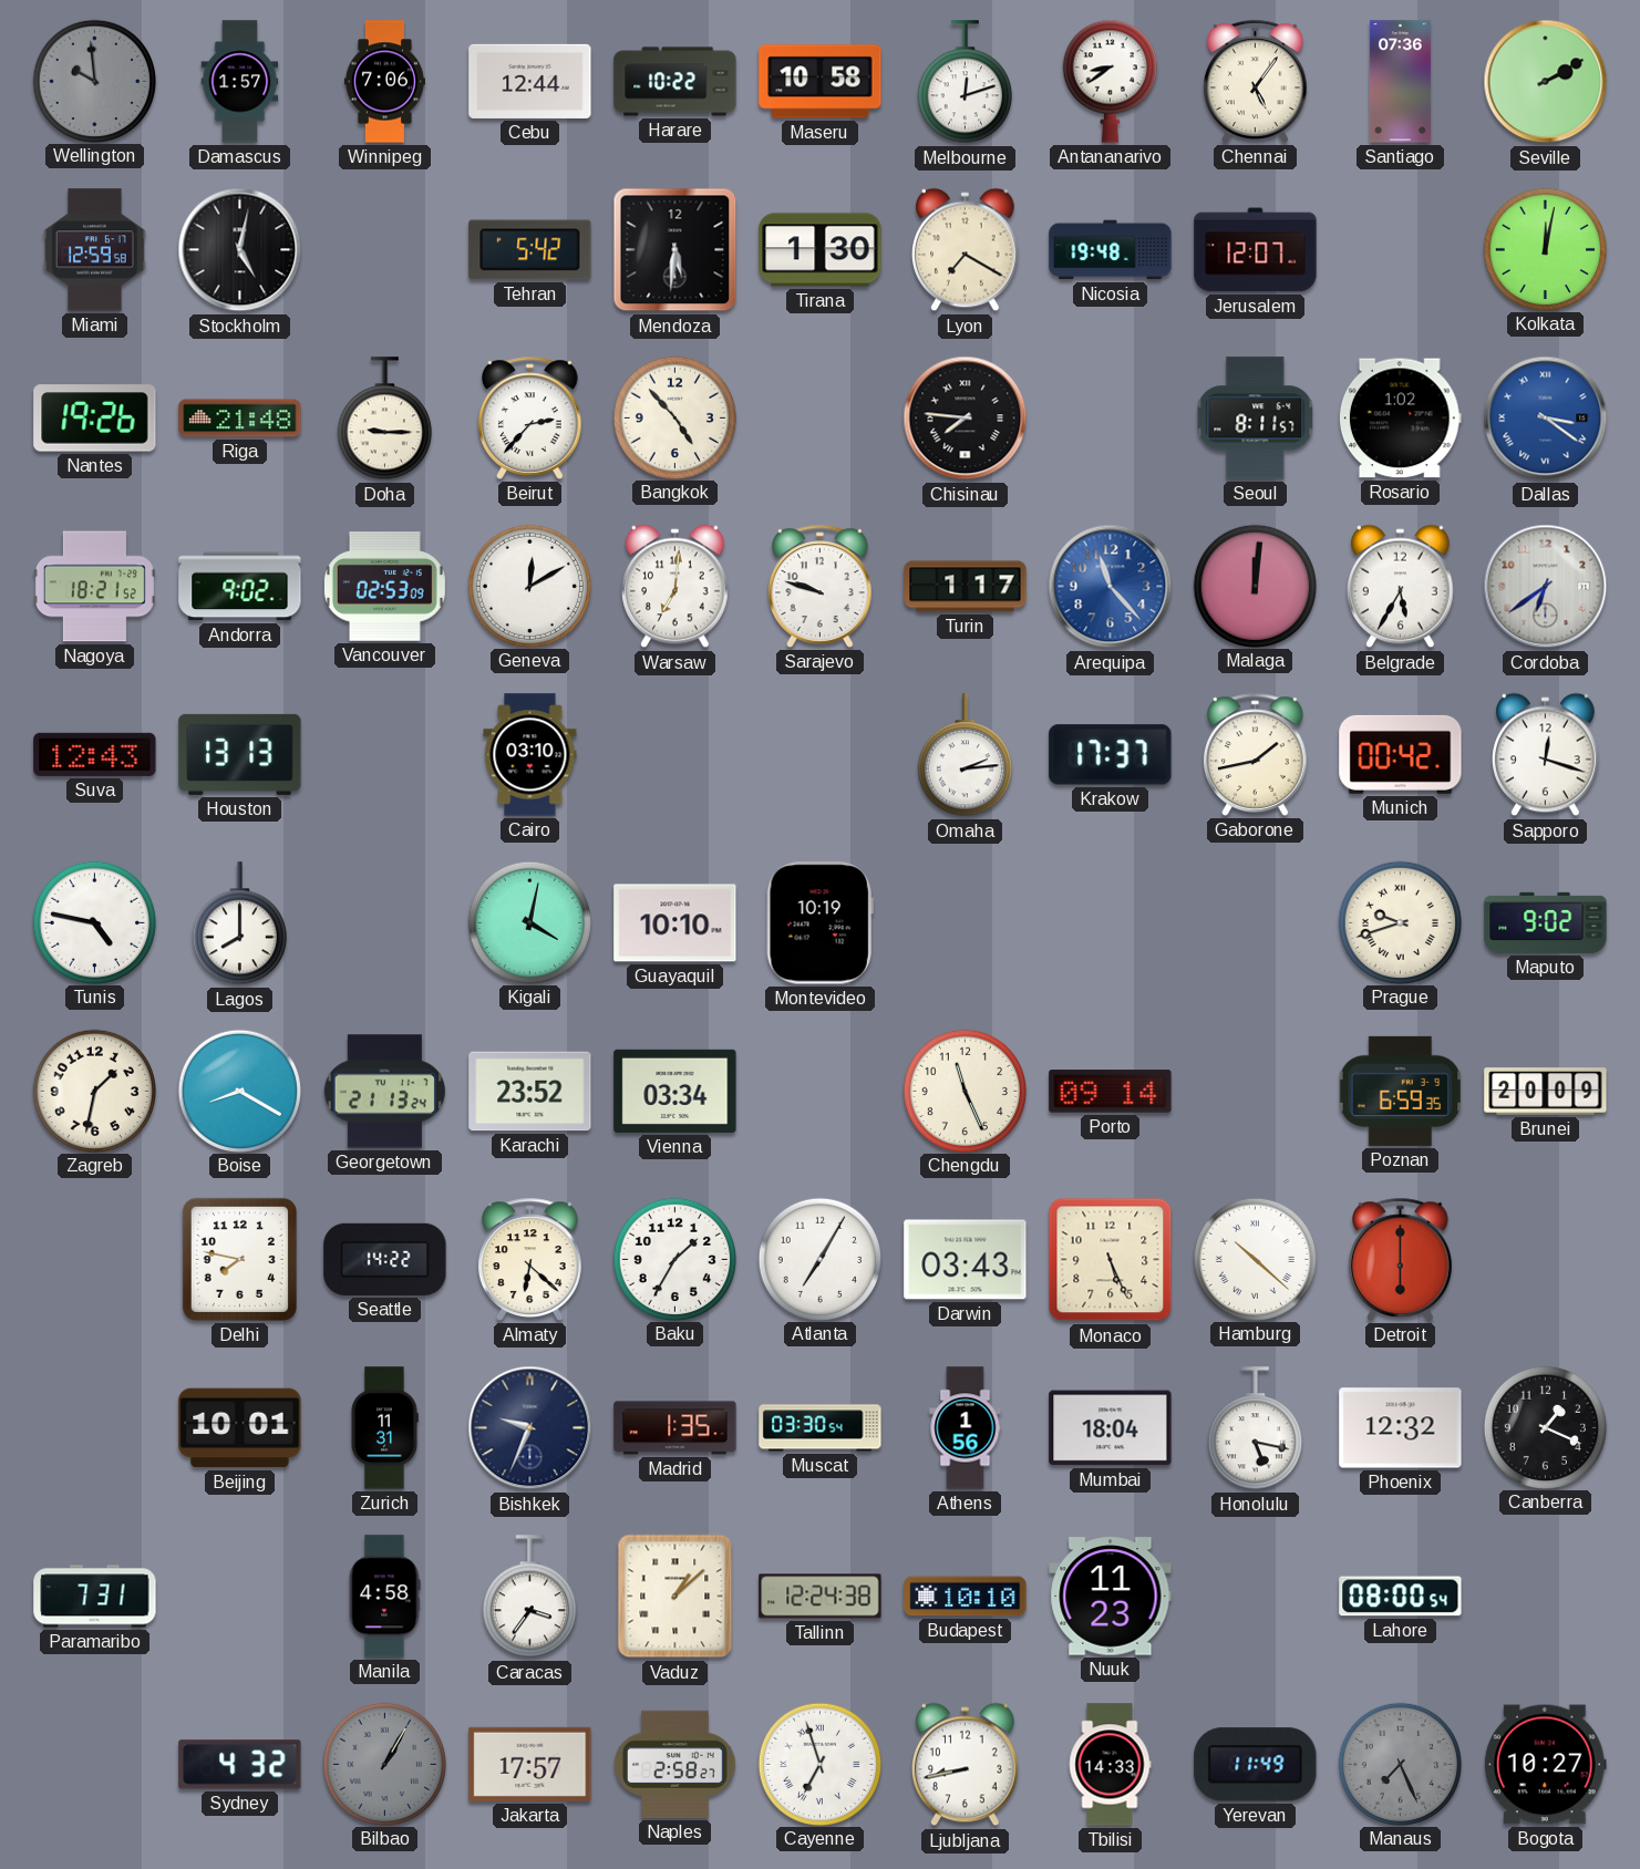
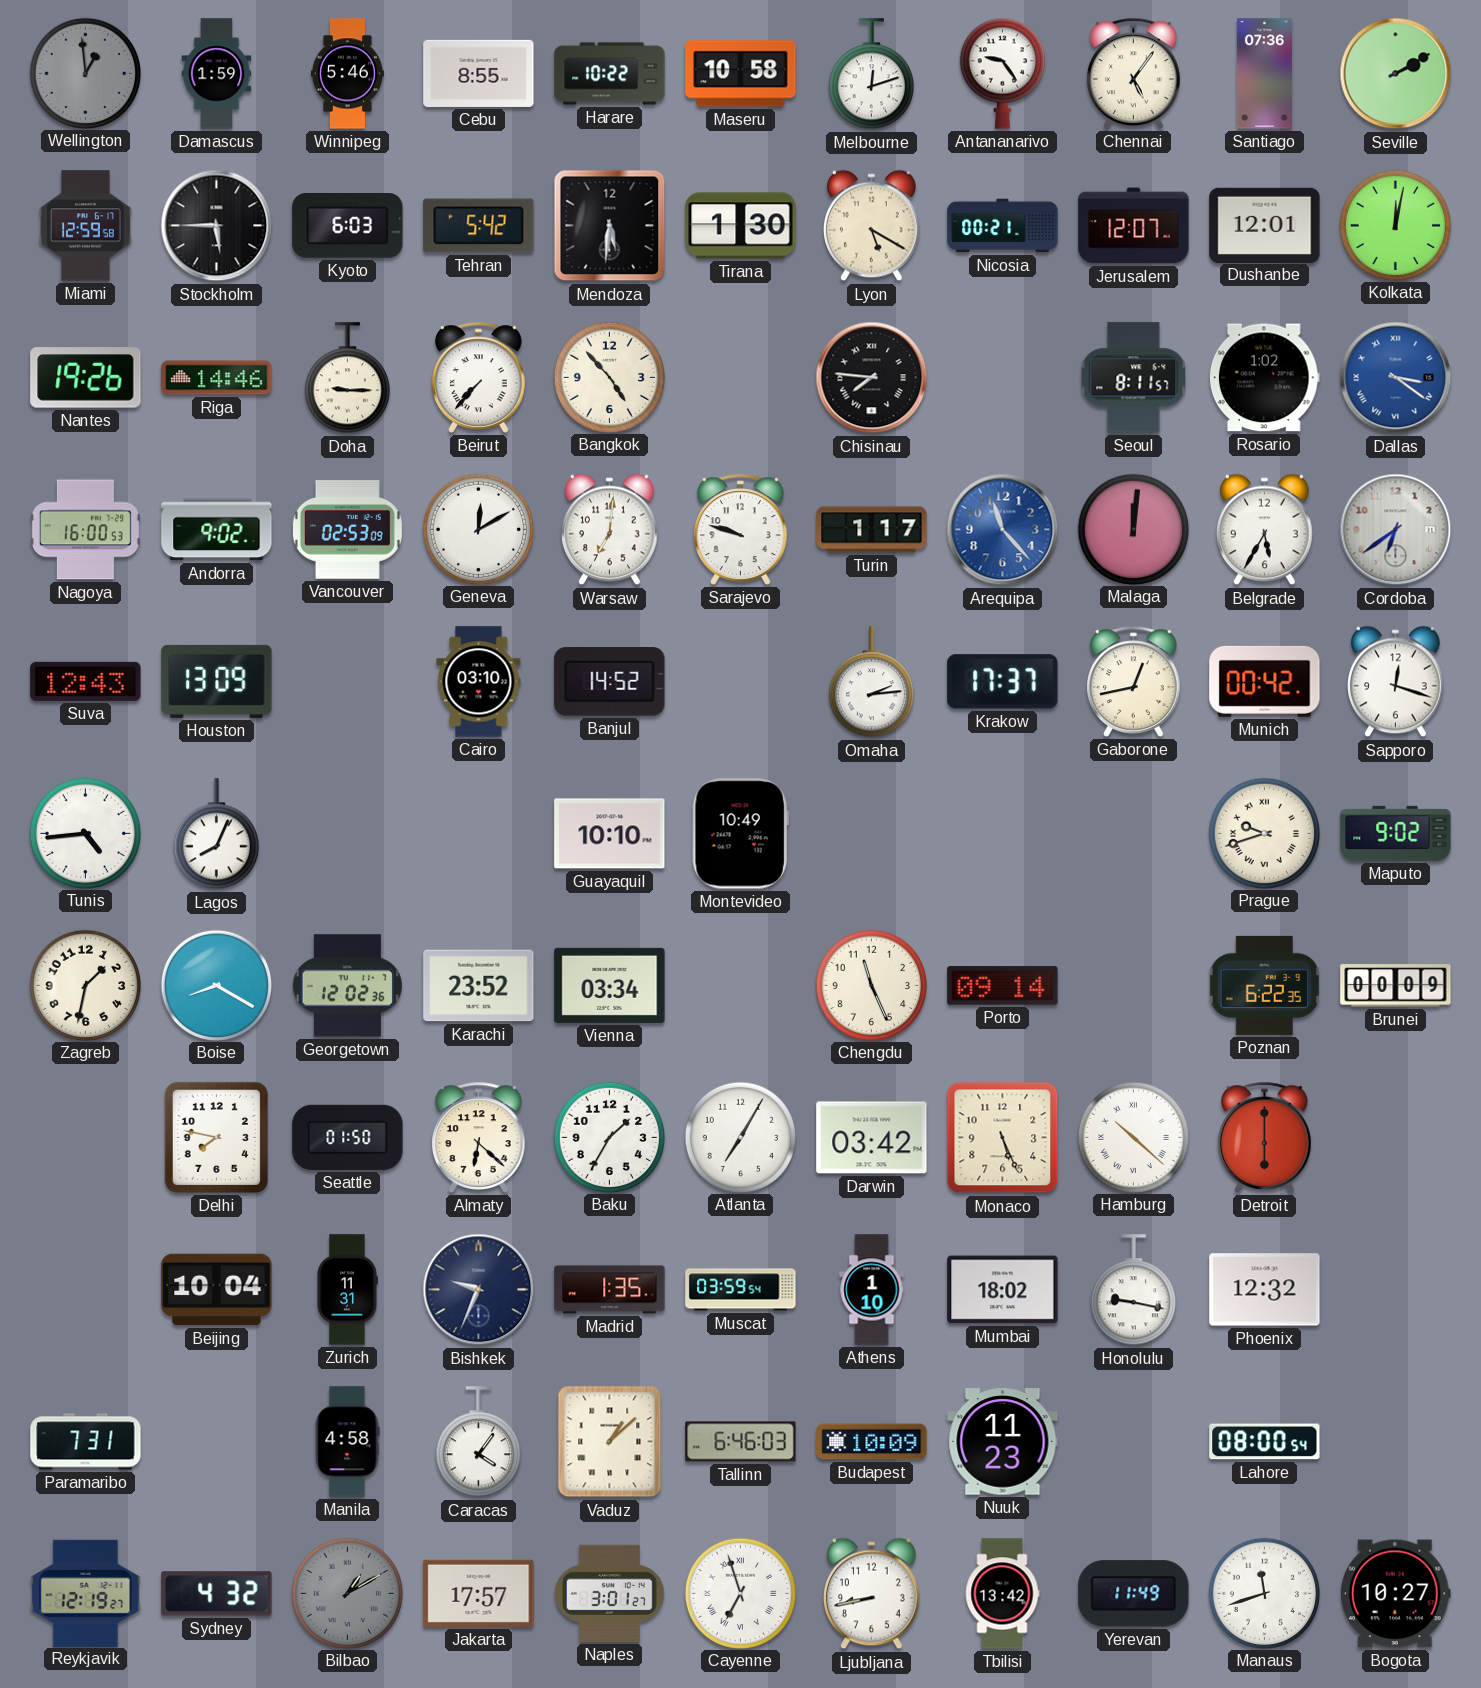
Wellington: 9:59 -> 12:59
Damascus: 1:57 -> 1:59
Winnipeg: 7:06 -> 5:46
Cebu: 12:44 -> 8:55
Antananarivo: 8:39 -> 9:24
Stockholm: 5:02 -> 5:45
Kyoto: none -> 6:03
Lyon: 7:20 -> 5:20
Nicosia: 19:48 -> 00:21
Dushanbe: none -> 12:01
Riga: 21:48 -> 14:46
Beirut: 2:37 -> 7:37
Nagoya: 18:21 -> 16:00
Houston: 13:13 -> 13:09
Banjul: none -> 14:52
Gaborone: 1:43 -> 12:43
Tunis: 4:47 -> 4:44
Lagos: 8:00 -> 8:04
Kigali: 4:02 -> none
Montevideo: 10:19 -> 10:49
Georgetown: 21:13 -> 12:02
Poznan: 6:59 -> 6:22
Brunei: 20:09 -> 00:09
Seattle: 14:22 -> 01:50
Darwin: 03:43 -> 03:42
Beijing: 10:01 -> 10:04
Muscat: 03:30 -> 03:59
Athens: 1:56 -> 1:10
Mumbai: 18:04 -> 18:02
Honolulu: 5:17 -> 9:17
Canberra: 1:19 -> none
Caracas: 3:36 -> 4:06
Tallinn: 12:24 -> 6:46
Budapest: 10:10 -> 10:09
Reykjavik: none -> 12:19
Bilbao: 1:05 -> 1:10
Naples: 2:58 -> 3:01
Tbilisi: 14:33 -> 13:42
Manaus: 7:26 -> 11:42
Manaus dial: grey -> white
